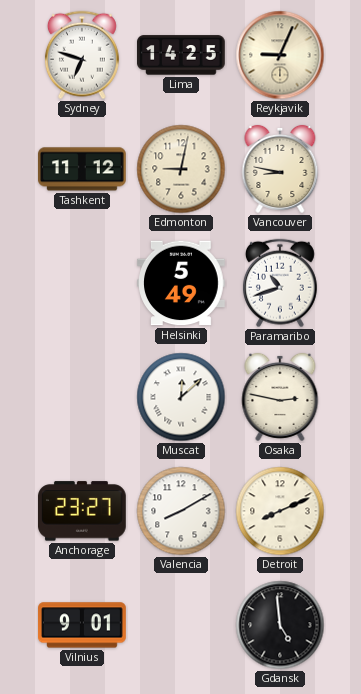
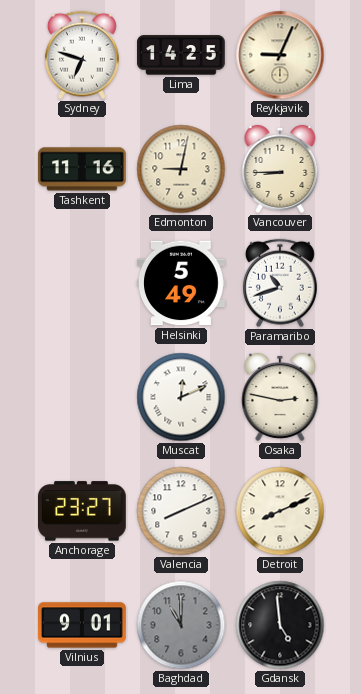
Tashkent: 11:12 -> 11:16
Vancouver: 8:47 -> 8:45
Muscat: 12:08 -> 12:11
Valencia: 8:10 -> 8:11
Baghdad: none -> 11:00
